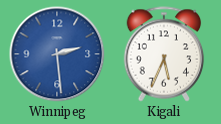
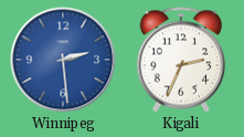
Kigali: 5:34 -> 2:34
